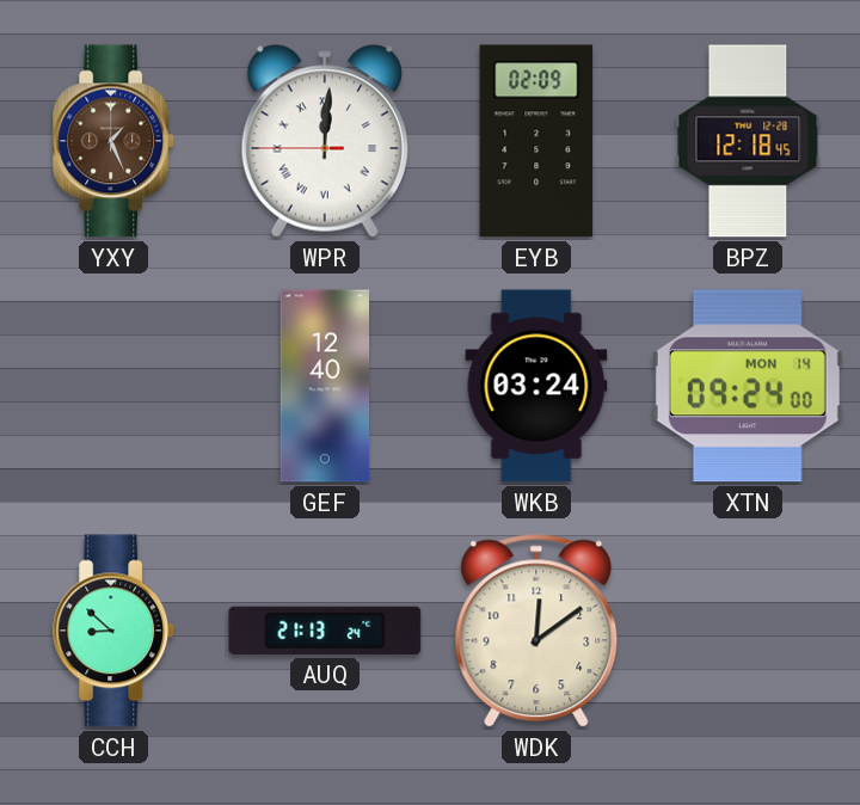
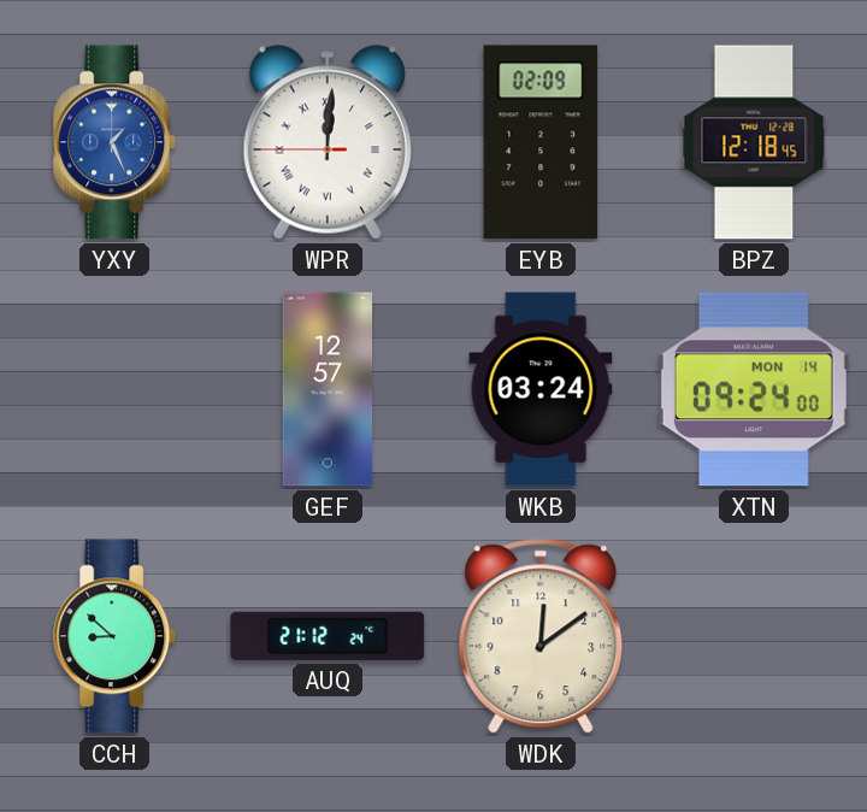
YXY dial: brown -> blue
GEF: 12:40 -> 12:57
AUQ: 21:13 -> 21:12
